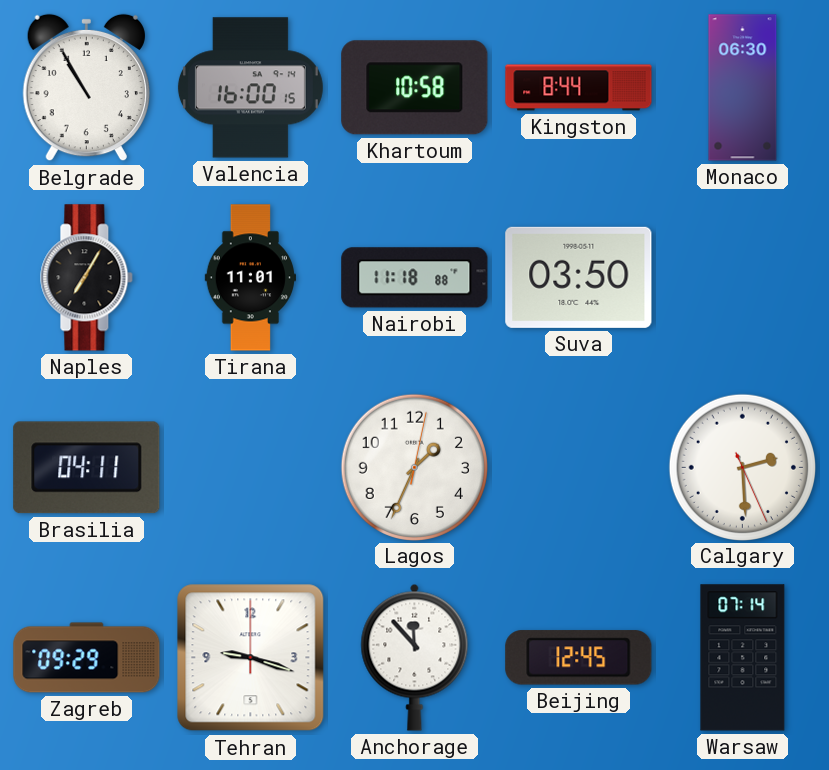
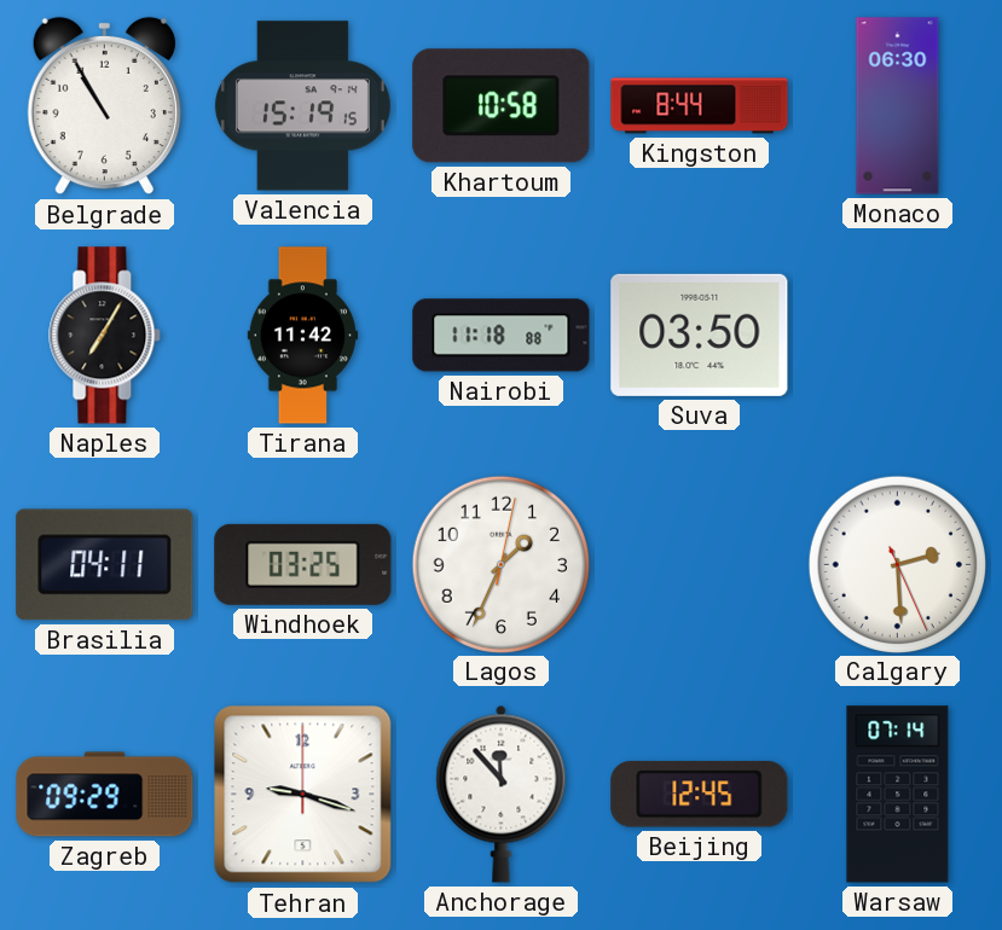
Valencia: 16:00 -> 15:19
Tirana: 11:01 -> 11:42
Windhoek: none -> 03:25
